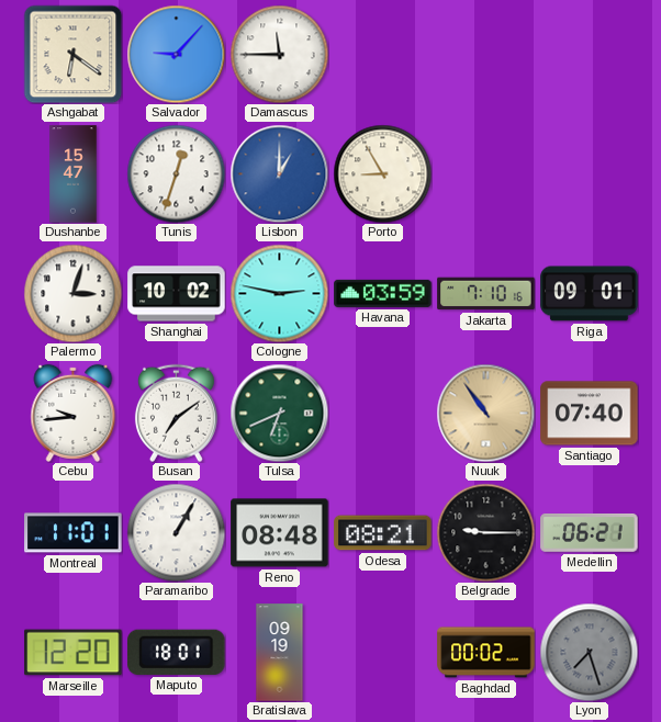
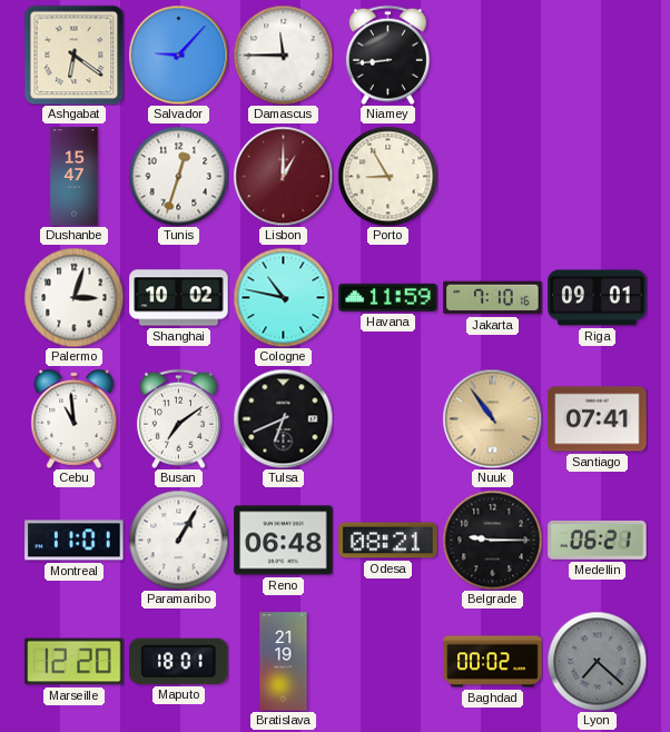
Niamey: none -> 8:44
Lisbon dial: blue -> burgundy
Cologne: 2:47 -> 10:47
Havana: 03:59 -> 11:59
Cebu: 9:44 -> 10:59
Tulsa dial: green -> black
Santiago: 07:40 -> 07:41
Reno: 08:48 -> 06:48
Bratislava: 09:19 -> 21:19
Lyon: 7:27 -> 7:22
